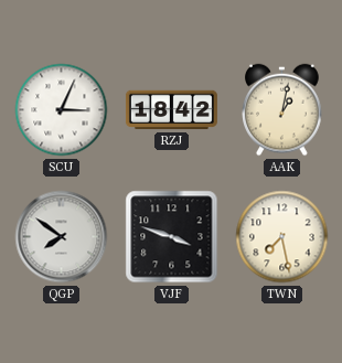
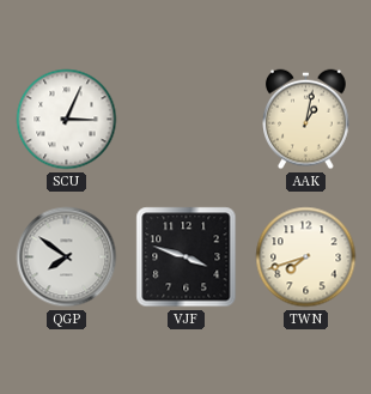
RZJ: 18:42 -> none
TWN: 7:28 -> 7:42
